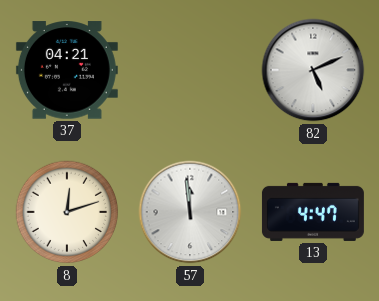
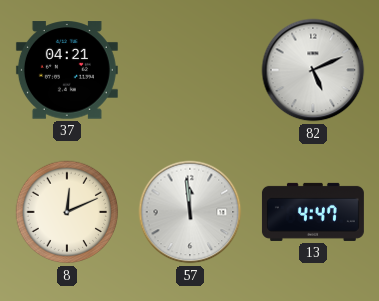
8: 12:12 -> 12:11
